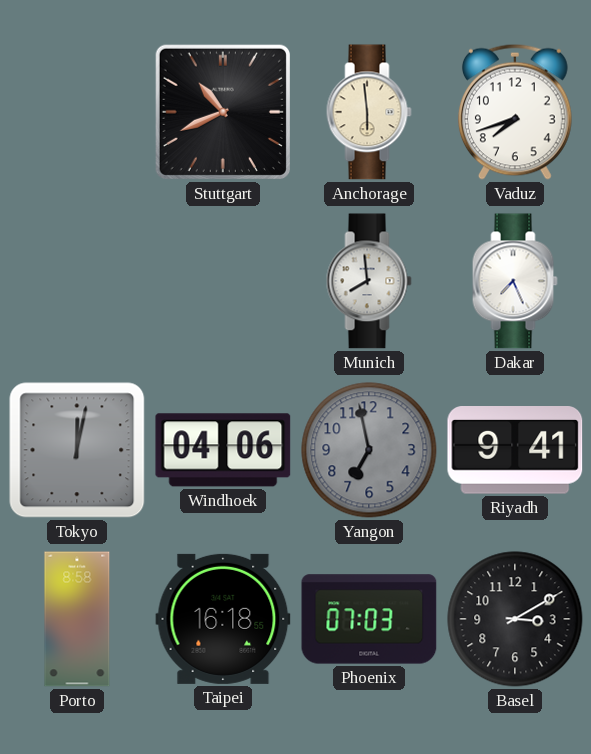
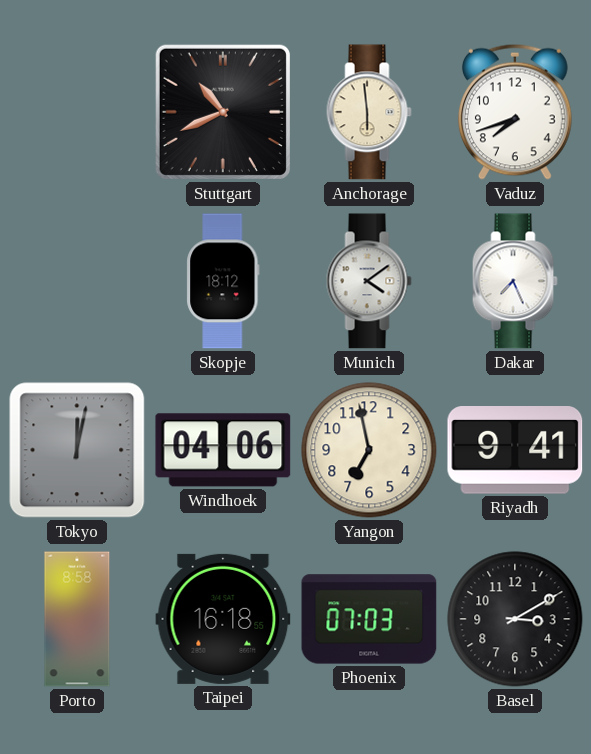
Skopje: none -> 18:12
Munich: 7:59 -> 4:09
Yangon dial: grey -> cream
